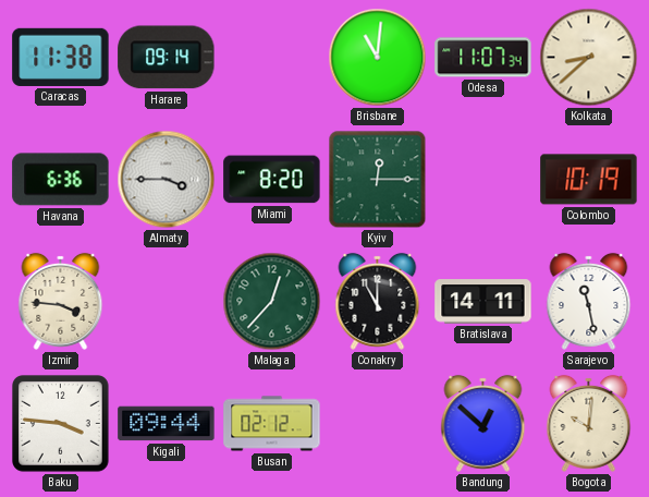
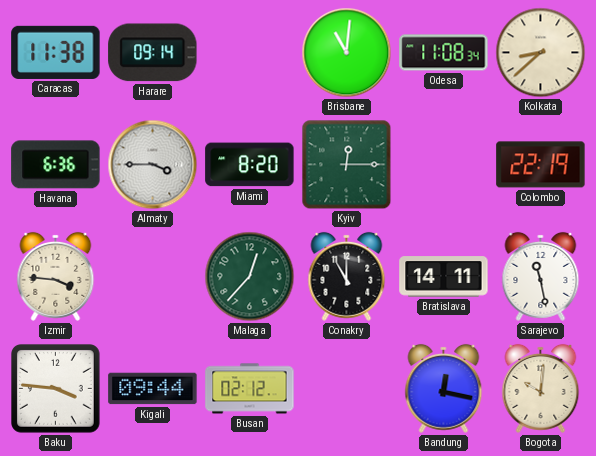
Odesa: 11:07 -> 11:08
Colombo: 10:19 -> 22:19
Bandung: 12:52 -> 12:17
